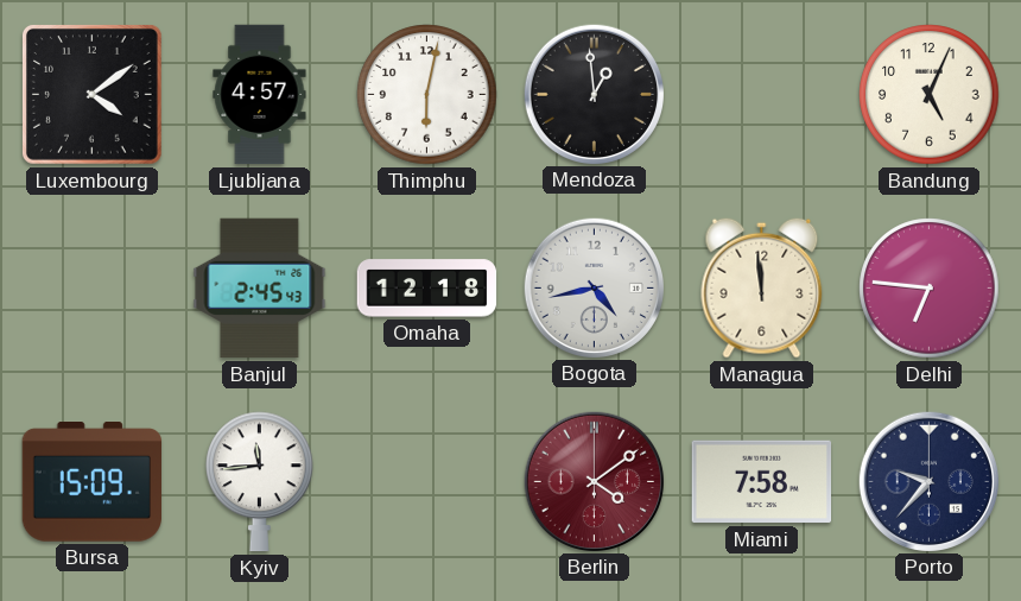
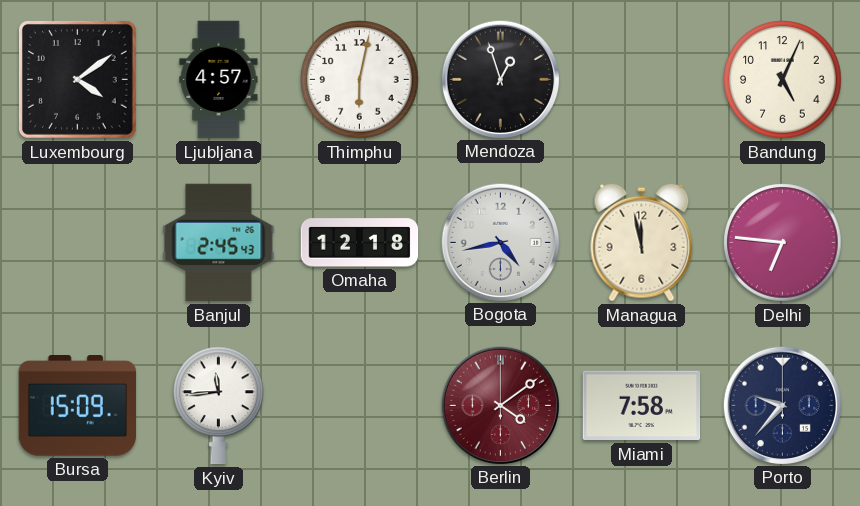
Mendoza: 12:59 -> 12:57
Managua: 11:59 -> 11:58
